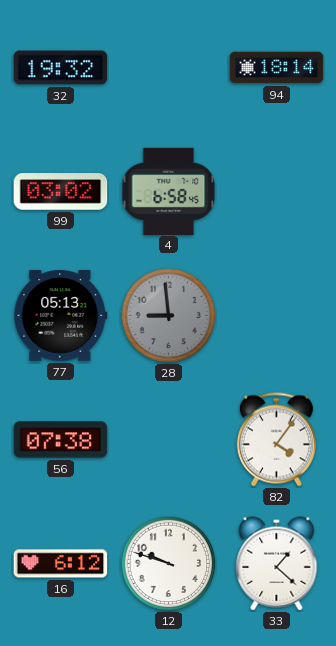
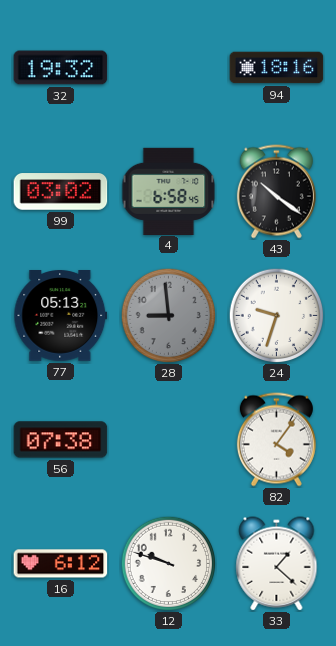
94: 18:14 -> 18:16
43: none -> 10:21
24: none -> 9:33
